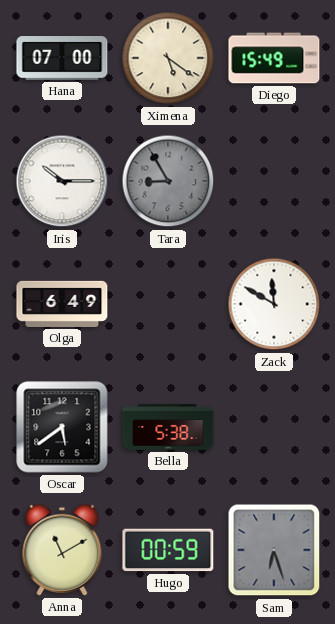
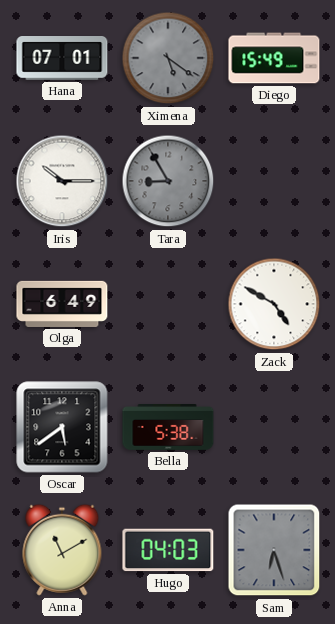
Hana: 07:00 -> 07:01
Ximena dial: cream -> grey
Zack: 11:50 -> 4:50
Hugo: 00:59 -> 04:03
